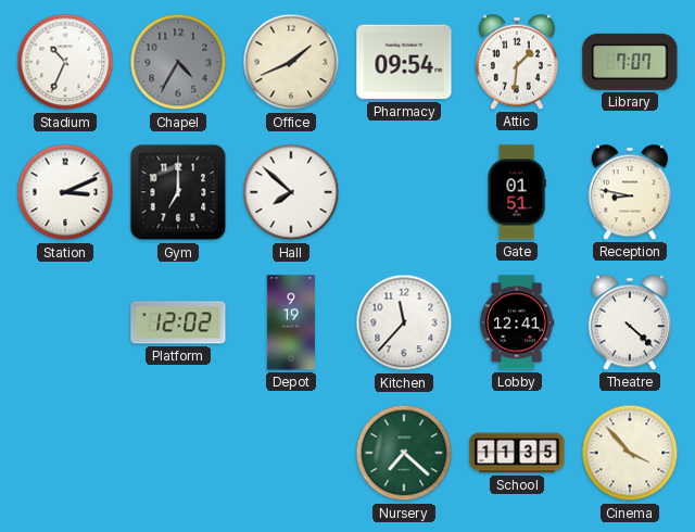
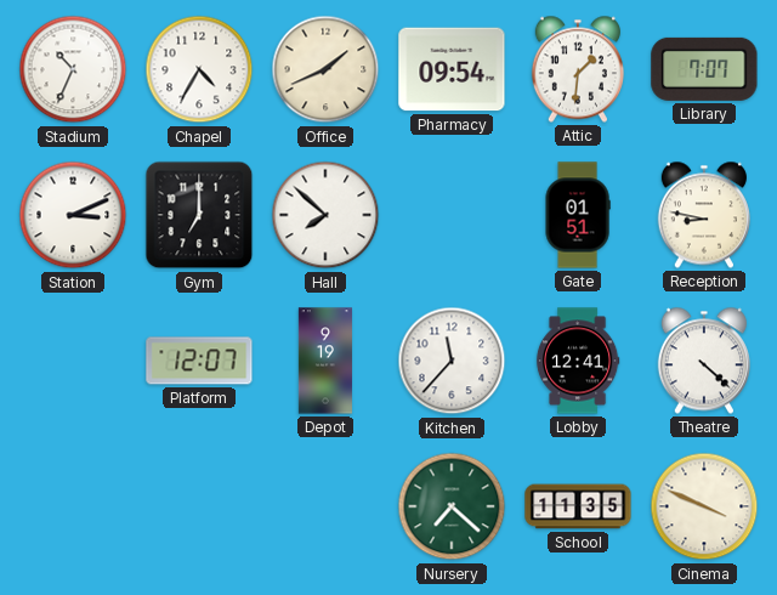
Chapel dial: grey -> white
Platform: 12:02 -> 12:07
Cinema: 3:53 -> 3:49
